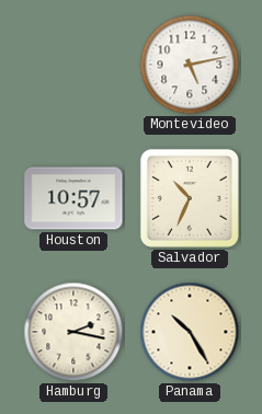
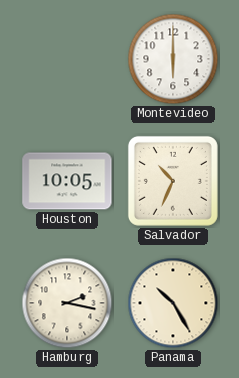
Montevideo: 5:13 -> 6:00
Houston: 10:57 -> 10:05
